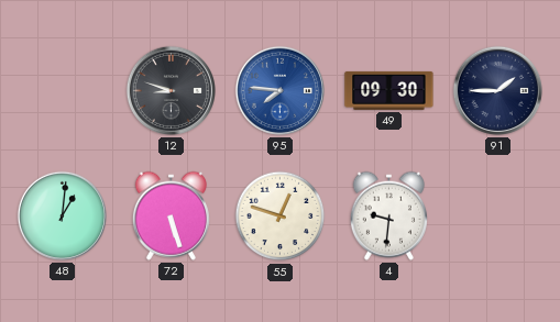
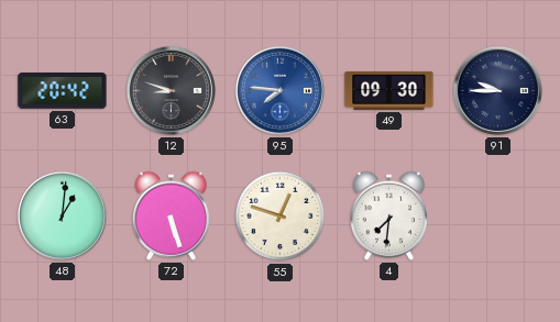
63: none -> 20:42
91: 1:45 -> 9:45
4: 9:31 -> 7:31
